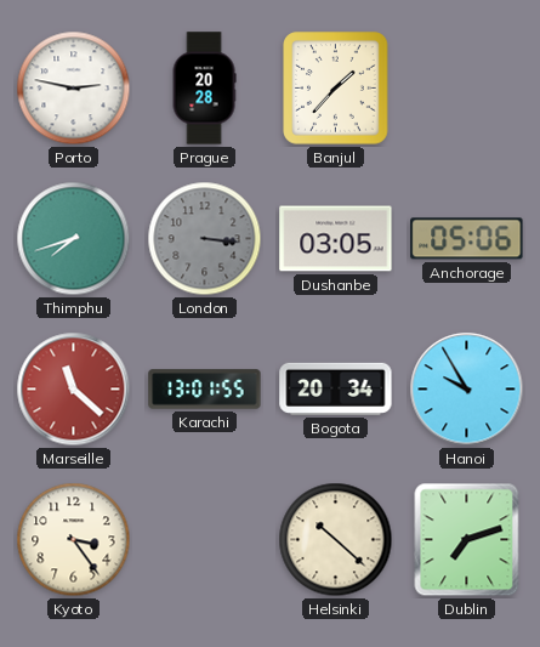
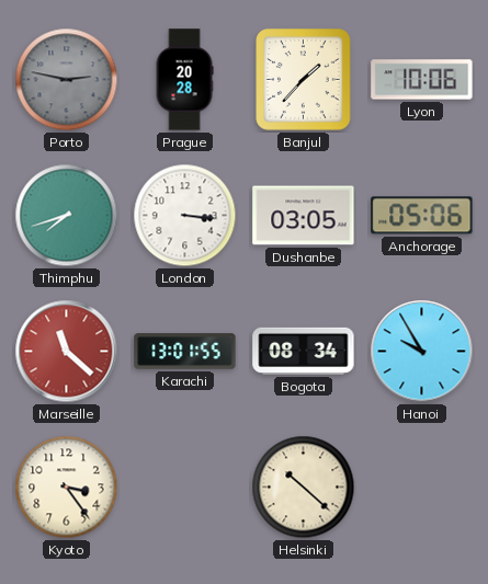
Porto dial: white -> grey
Lyon: none -> 10:06
London dial: grey -> white
Bogota: 20:34 -> 08:34
Dublin: 7:12 -> none
